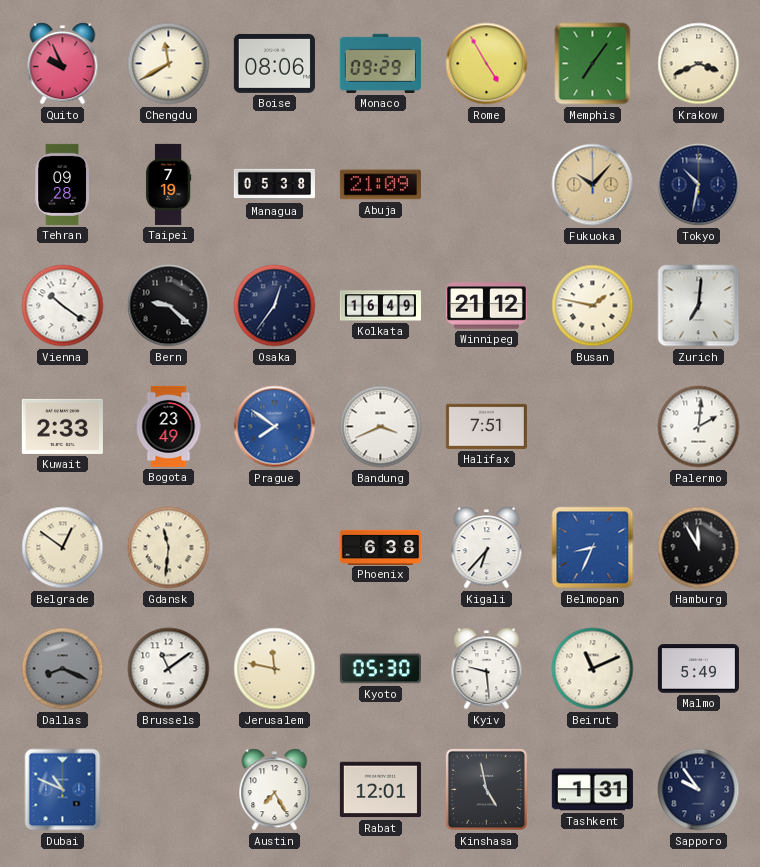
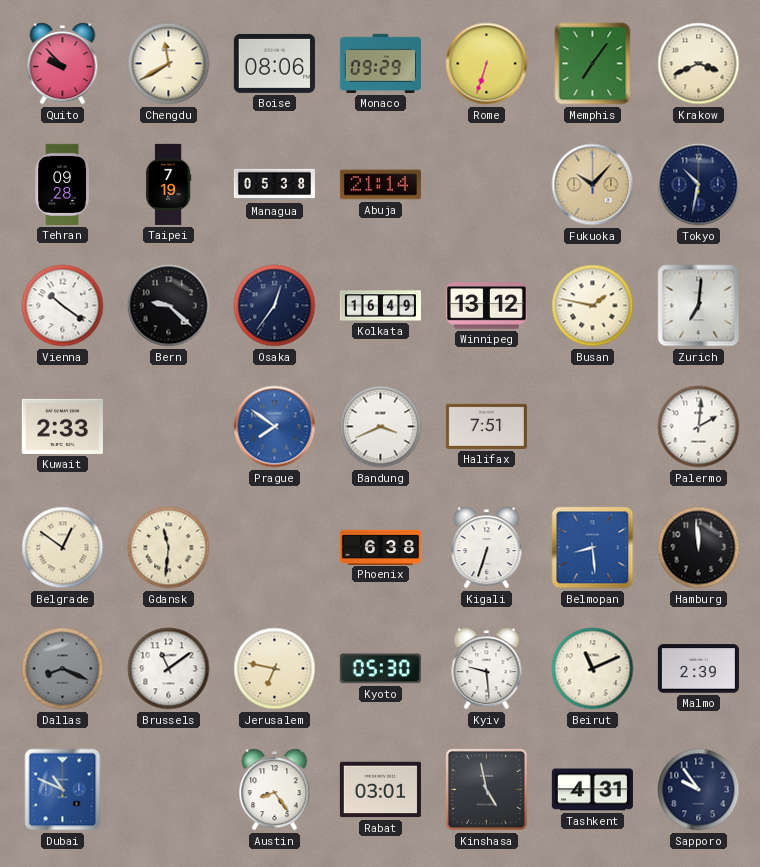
Quito: 9:56 -> 9:53
Rome: 4:55 -> 6:33
Abuja: 21:09 -> 21:14
Winnipeg: 21:12 -> 13:12
Bogota: 23:49 -> none
Kigali: 6:37 -> 6:33
Belmopan: 8:34 -> 8:29
Hamburg: 11:55 -> 11:59
Jerusalem: 11:47 -> 6:47
Malmo: 5:49 -> 2:39
Austin: 7:25 -> 8:24
Rabat: 12:01 -> 03:01
Tashkent: 1:31 -> 4:31
